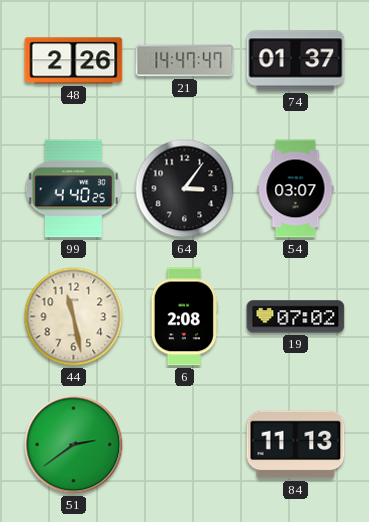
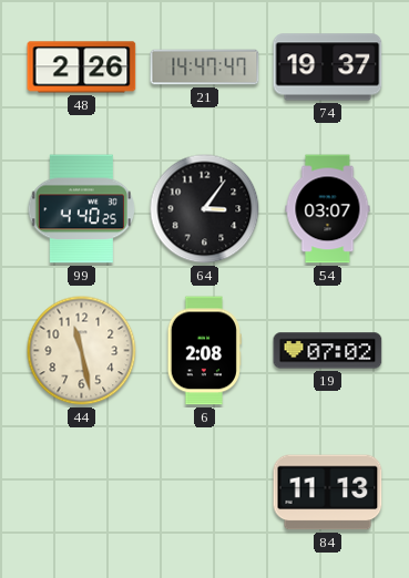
74: 01:37 -> 19:37
51: 2:39 -> none
